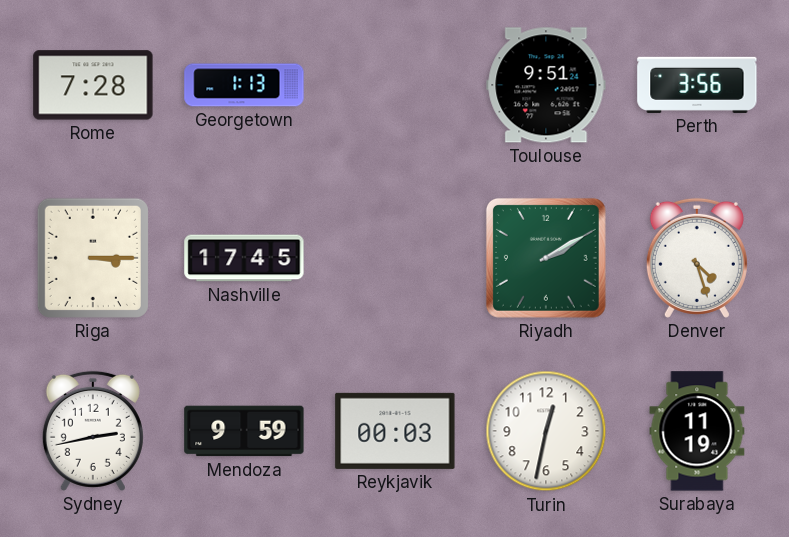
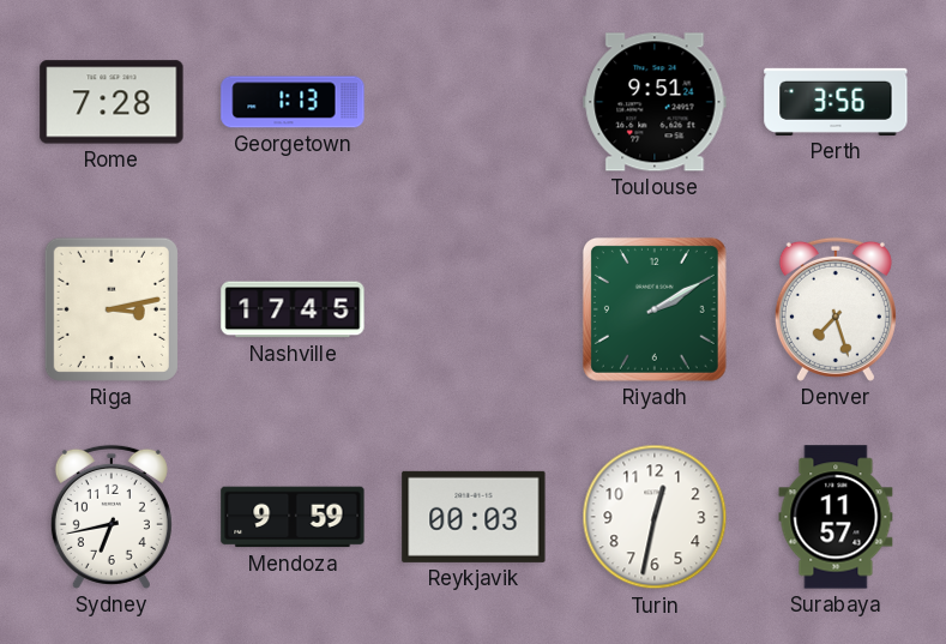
Riga: 3:15 -> 3:13
Denver: 4:27 -> 7:27
Sydney: 2:43 -> 6:43
Surabaya: 11:19 -> 11:57
